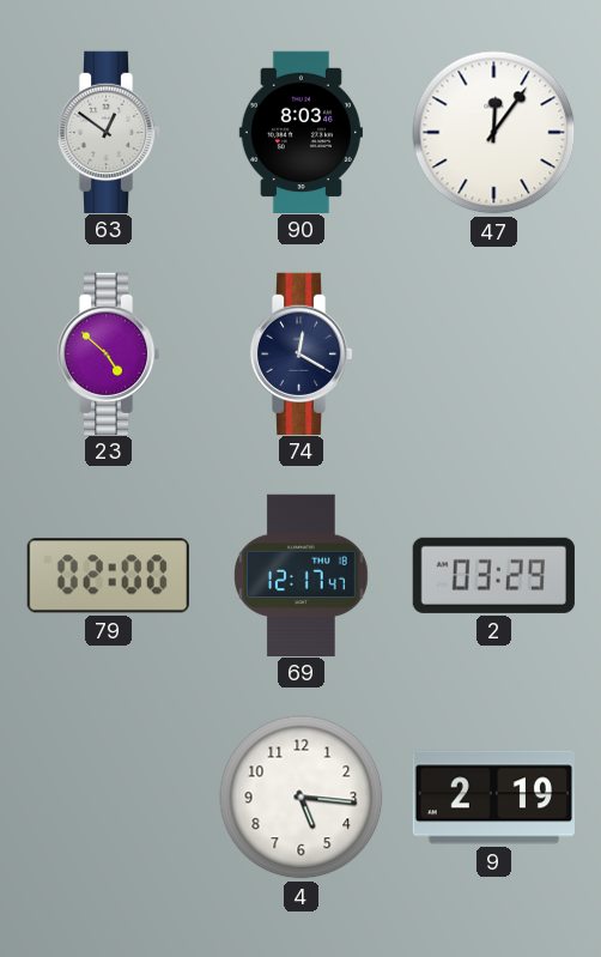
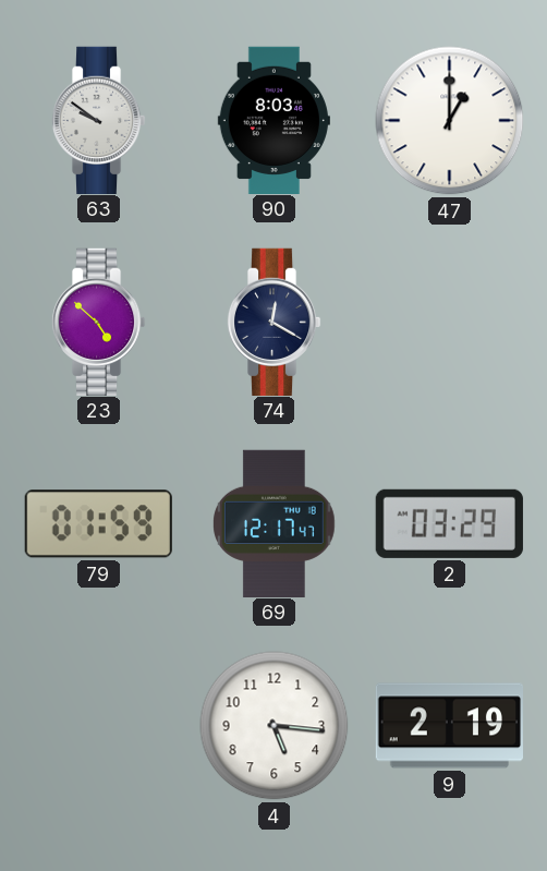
63: 12:51 -> 9:51
47: 12:06 -> 1:00
79: 02:00 -> 01:59
